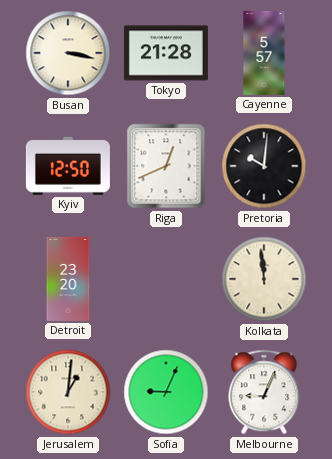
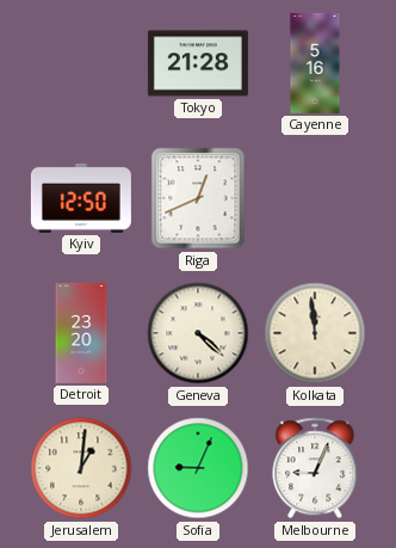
Busan: 3:17 -> none
Cayenne: 5:57 -> 5:16
Pretoria: 10:01 -> none
Geneva: none -> 4:22
